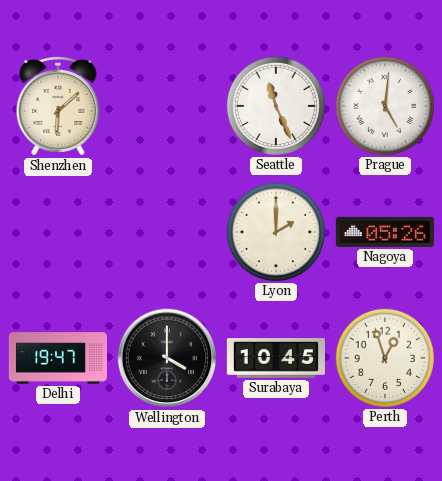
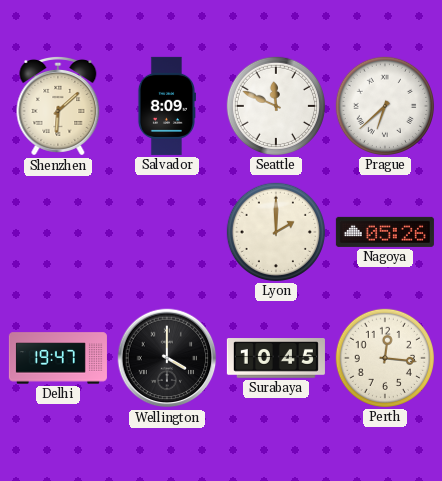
Salvador: none -> 8:09
Seattle: 11:26 -> 11:49
Prague: 5:01 -> 6:38
Perth: 12:57 -> 12:16
